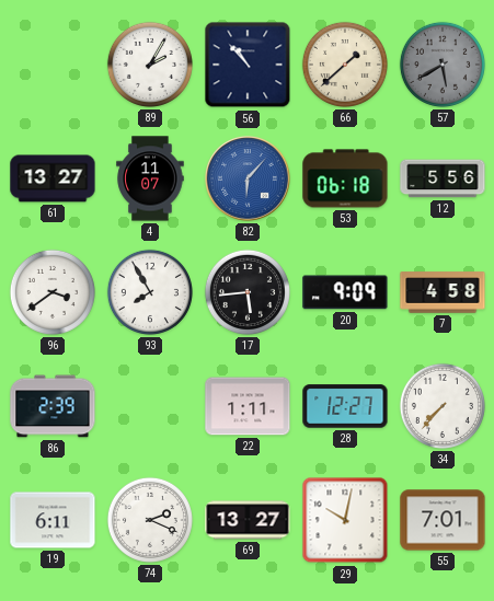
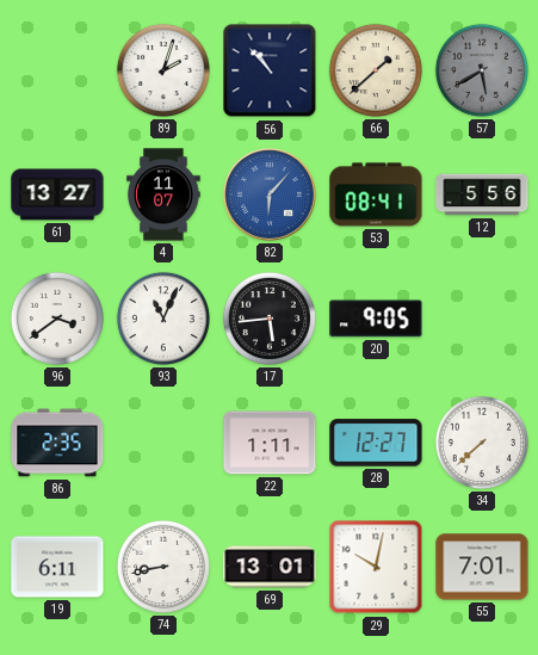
89: 2:05 -> 2:03
53: 06:18 -> 08:41
93: 7:55 -> 11:04
20: 9:09 -> 9:05
7: 4:58 -> none
86: 2:39 -> 2:35
34: 7:37 -> 7:38
74: 2:19 -> 8:43
69: 13:27 -> 13:01
